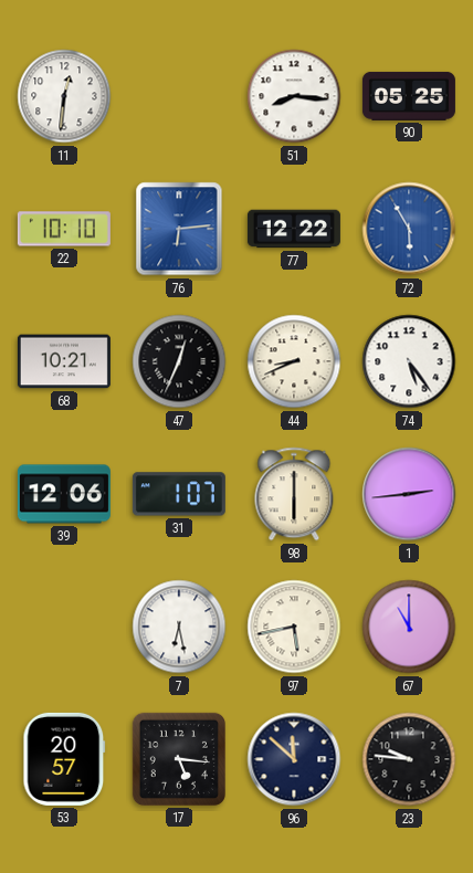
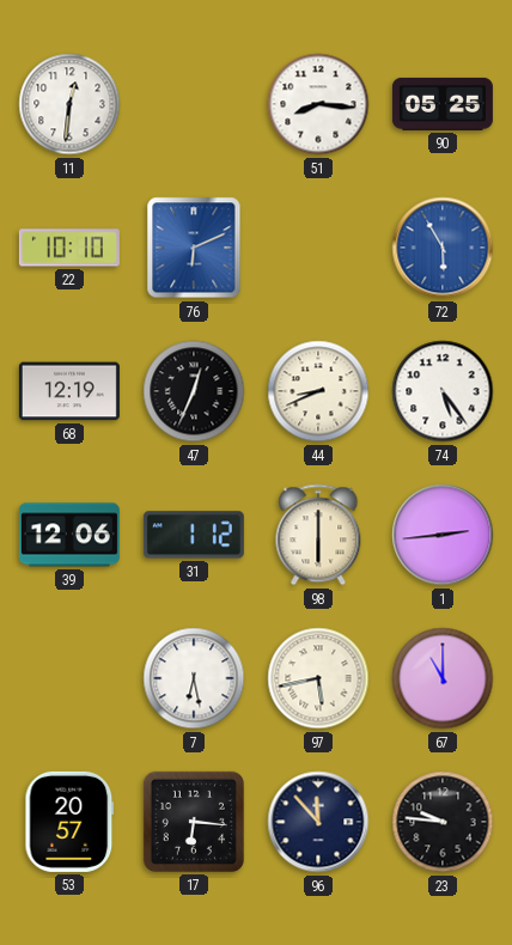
76: 6:14 -> 6:11
77: 12:22 -> none
68: 10:21 -> 12:19
31: 1:07 -> 1:12
17: 5:16 -> 6:16
96: 11:52 -> 11:53
